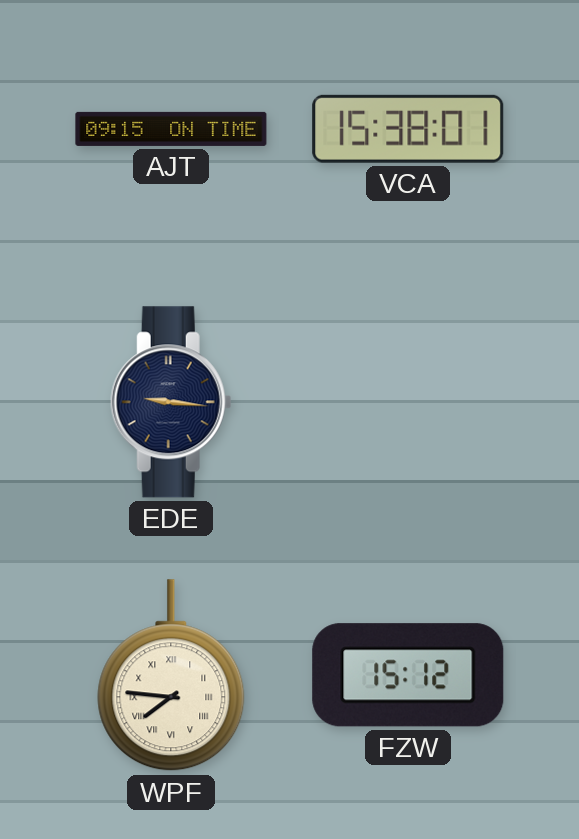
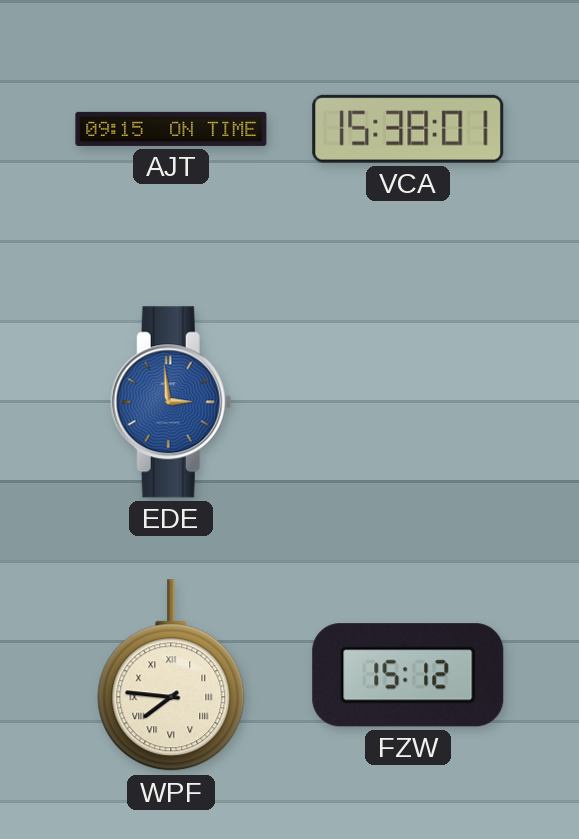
EDE: 9:16 -> 2:59
EDE dial: navy -> blue
